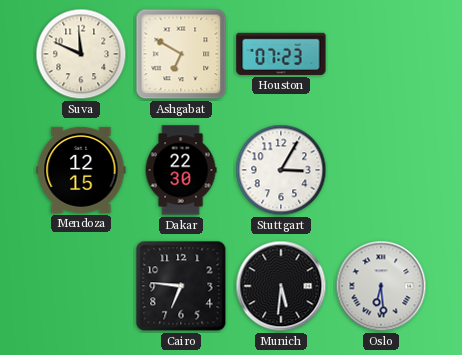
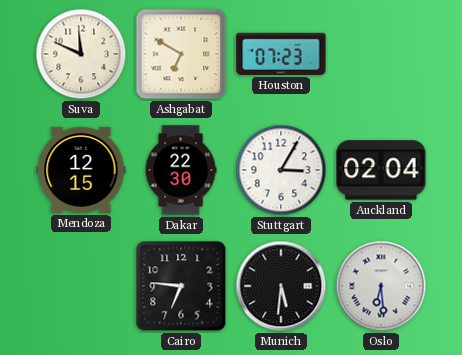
Auckland: none -> 02:04
